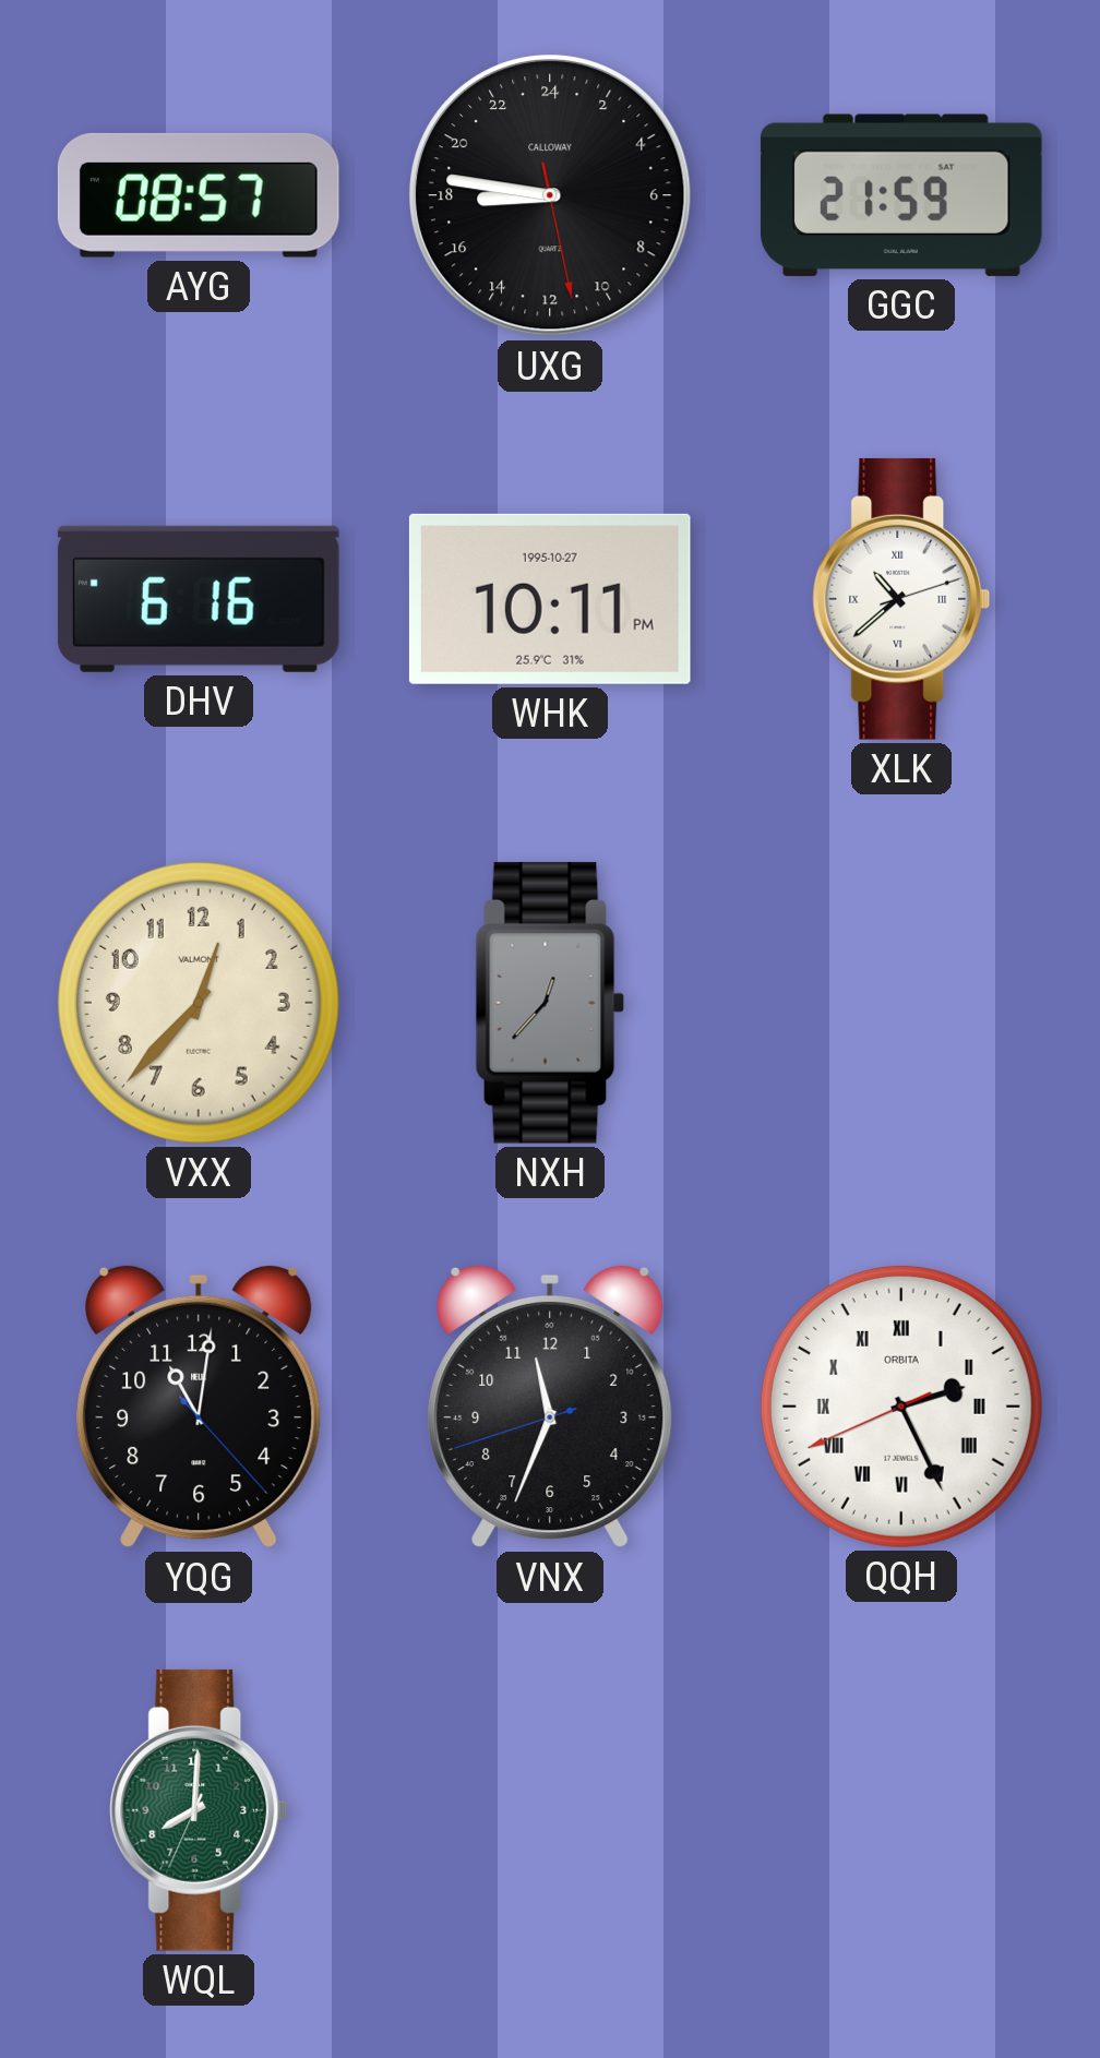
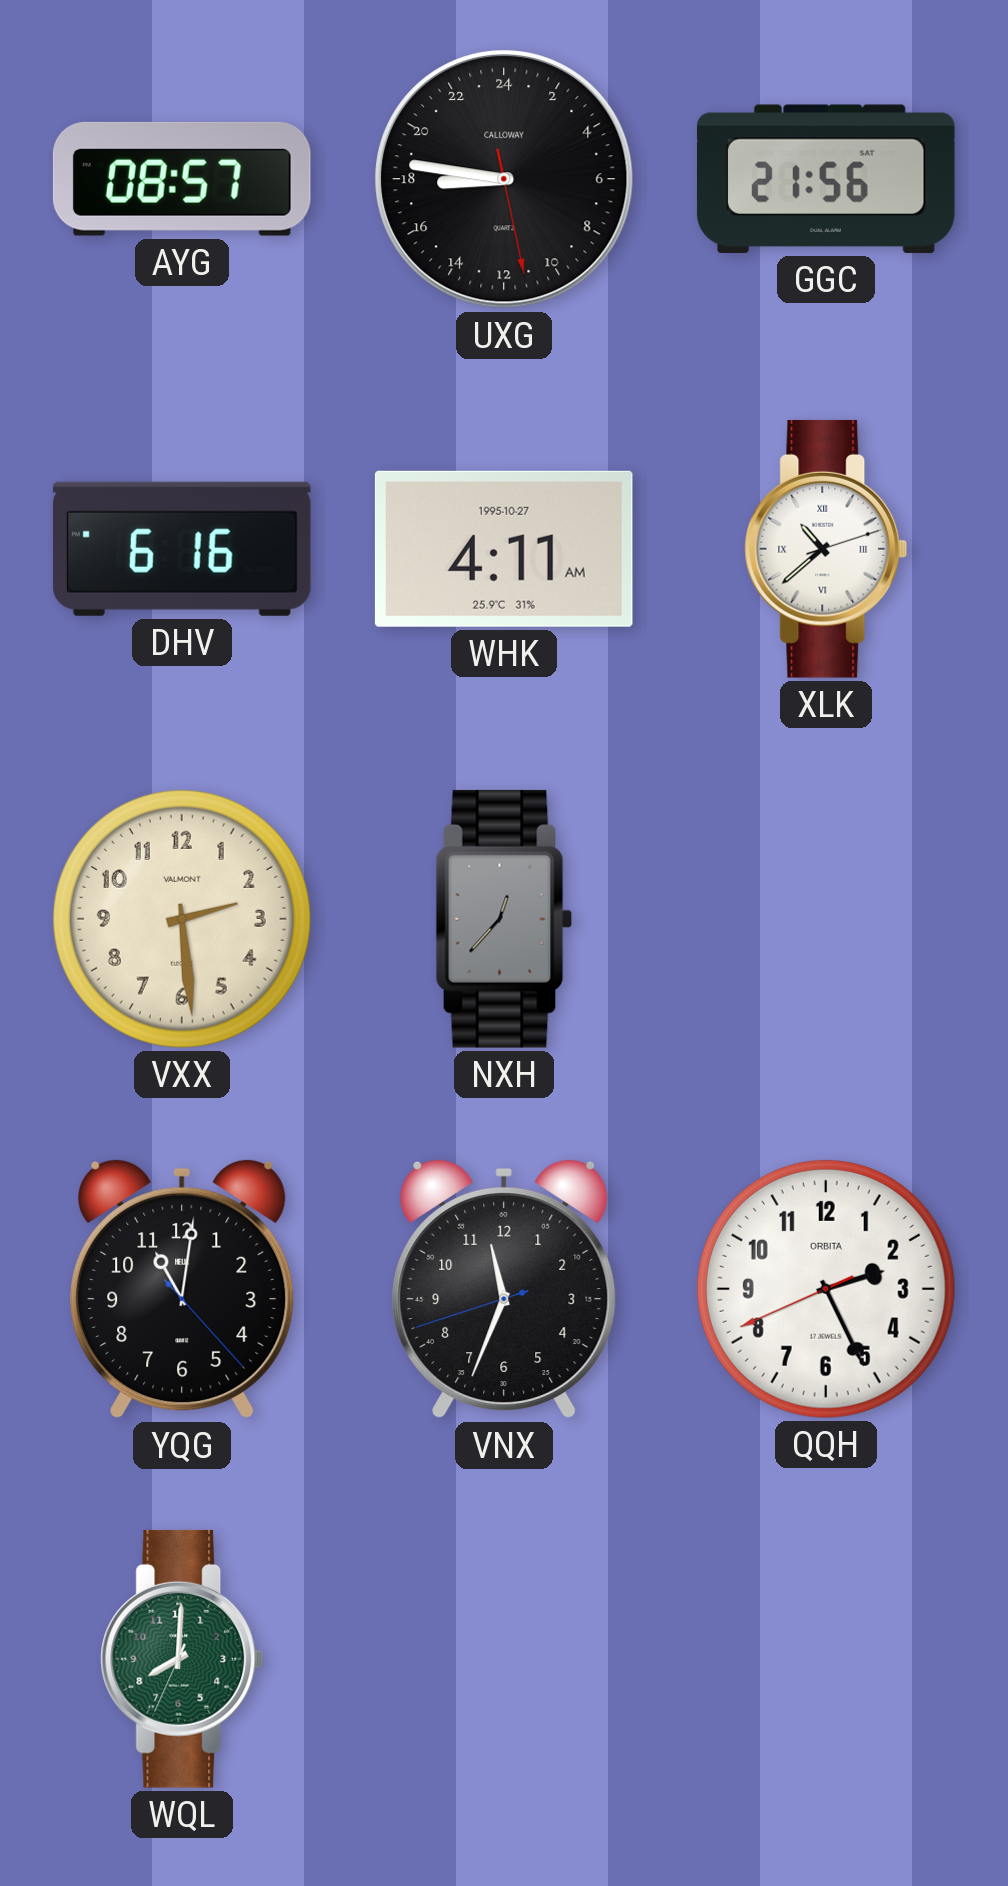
GGC: 21:59 -> 21:56
WHK: 10:11 -> 4:11
VXX: 12:37 -> 2:29
QQH numerals: Roman -> Arabic
